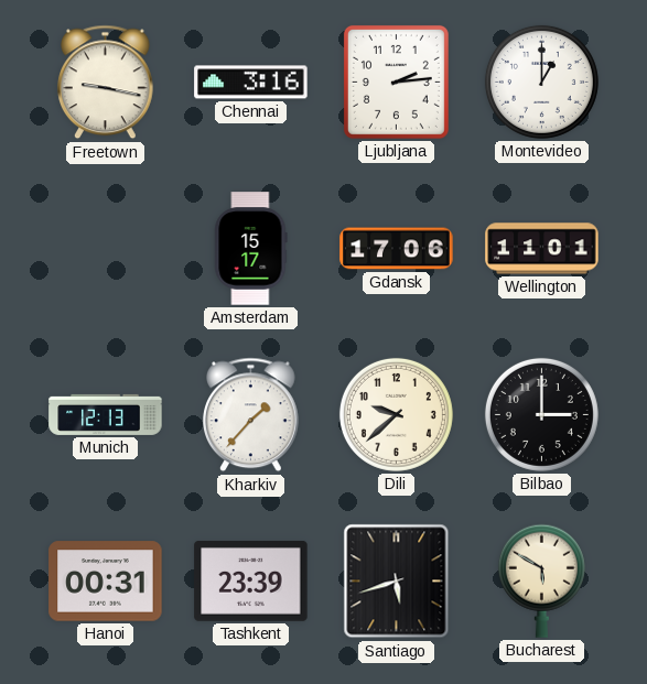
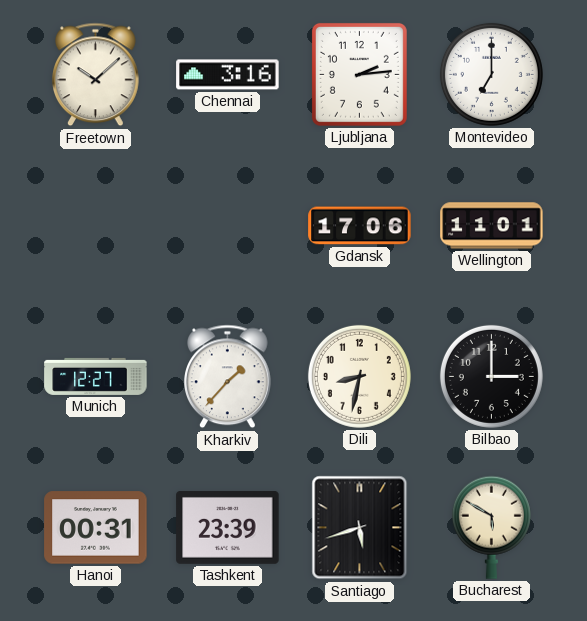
Freetown: 9:17 -> 10:08
Montevideo: 1:00 -> 7:00
Amsterdam: 15:17 -> none
Munich: 12:13 -> 12:27
Dili: 9:38 -> 8:32
